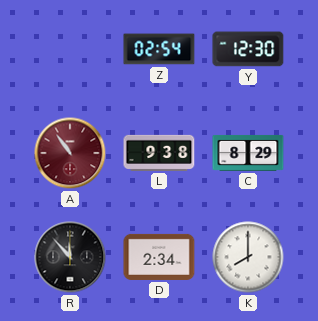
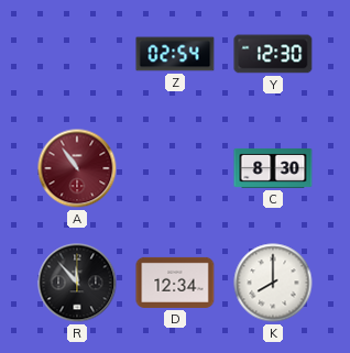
L: 9:38 -> none
C: 8:29 -> 8:30
D: 2:34 -> 12:34
